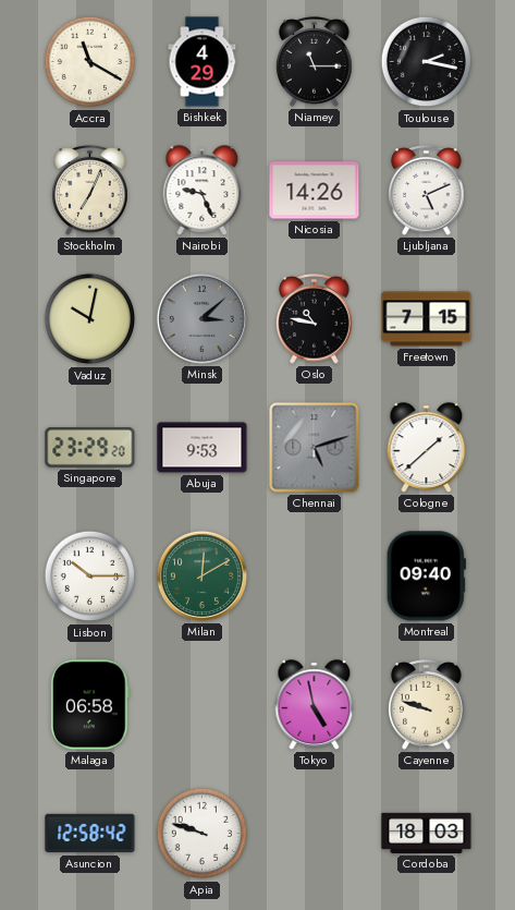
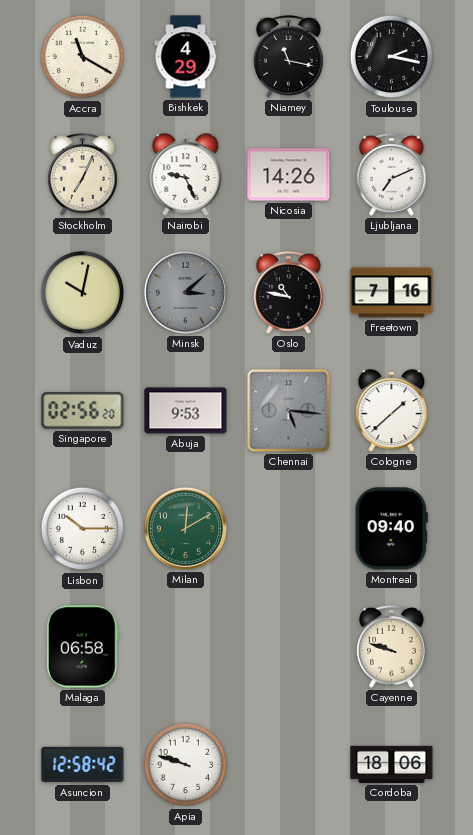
Niamey: 11:15 -> 11:17
Ljubljana: 5:11 -> 7:11
Freetown: 7:15 -> 7:16
Singapore: 23:29 -> 02:56
Chennai: 5:12 -> 5:16
Tokyo: 4:58 -> none
Cordoba: 18:03 -> 18:06
